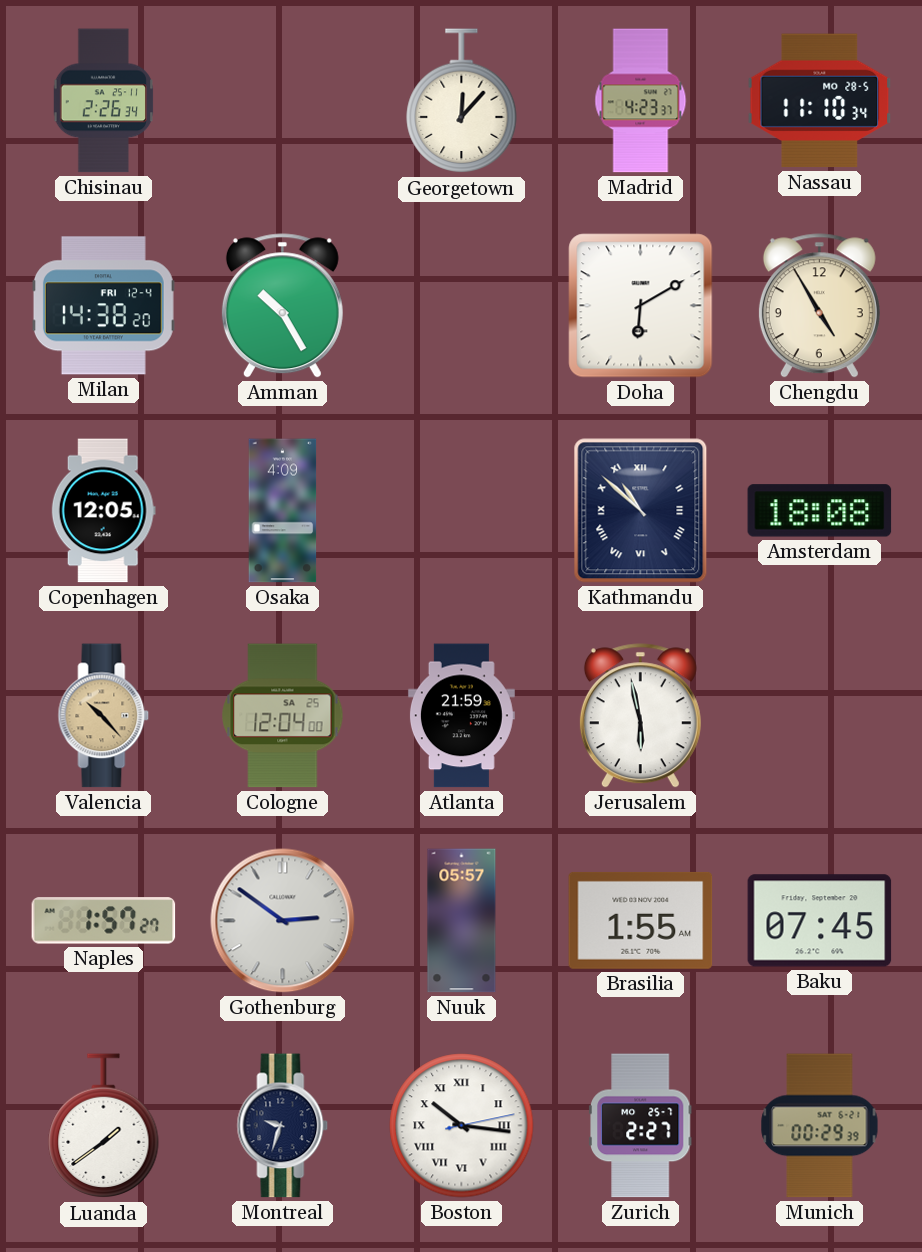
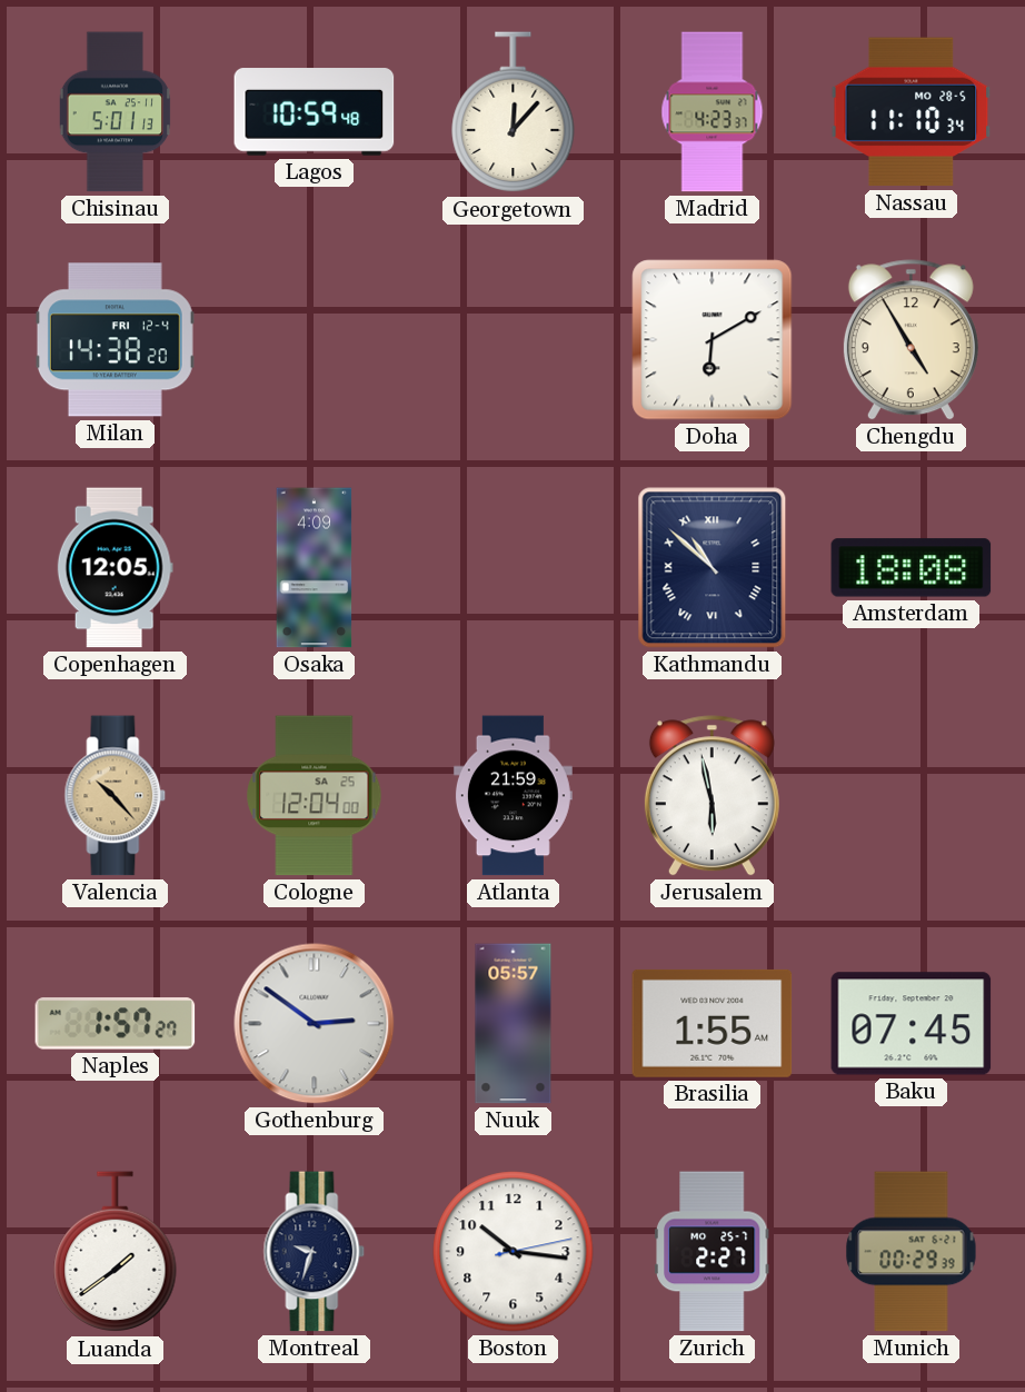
Chisinau: 2:26 -> 5:01
Lagos: none -> 10:59
Amman: 10:25 -> none
Boston numerals: Roman -> Arabic
